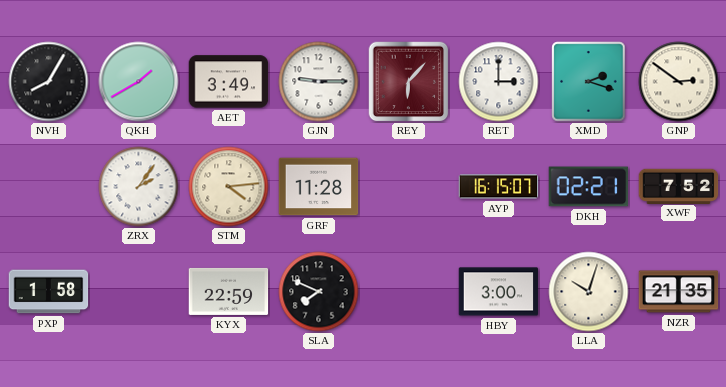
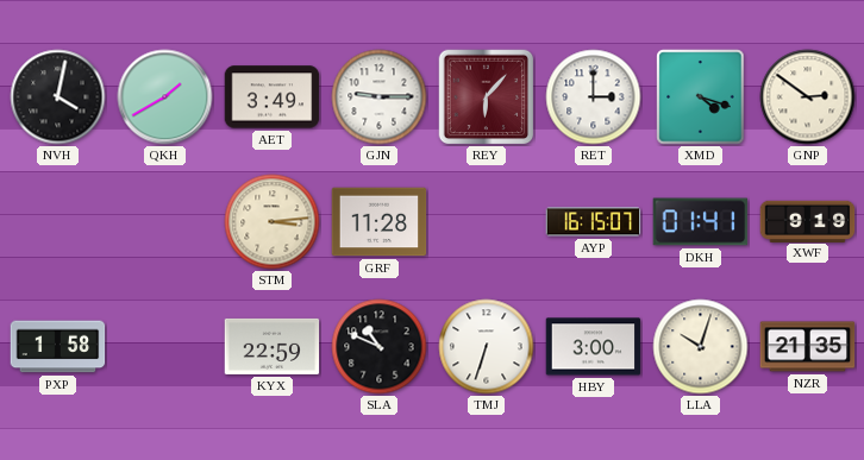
NVH: 8:05 -> 4:02
XMD: 2:18 -> 4:18
ZRX: 2:06 -> none
STM: 4:14 -> 3:14
DKH: 02:21 -> 01:41
XWF: 7:52 -> 9:19
SLA: 7:49 -> 10:49
TMJ: none -> 6:33
